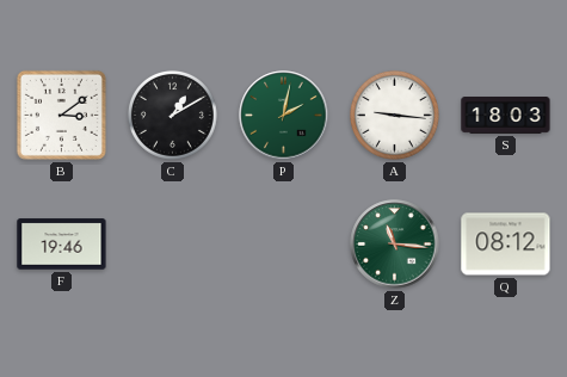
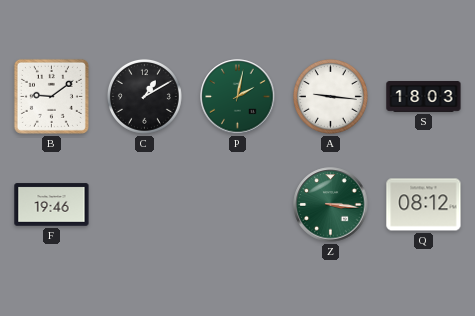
B: 3:09 -> 9:09
Z: 11:16 -> 3:16
